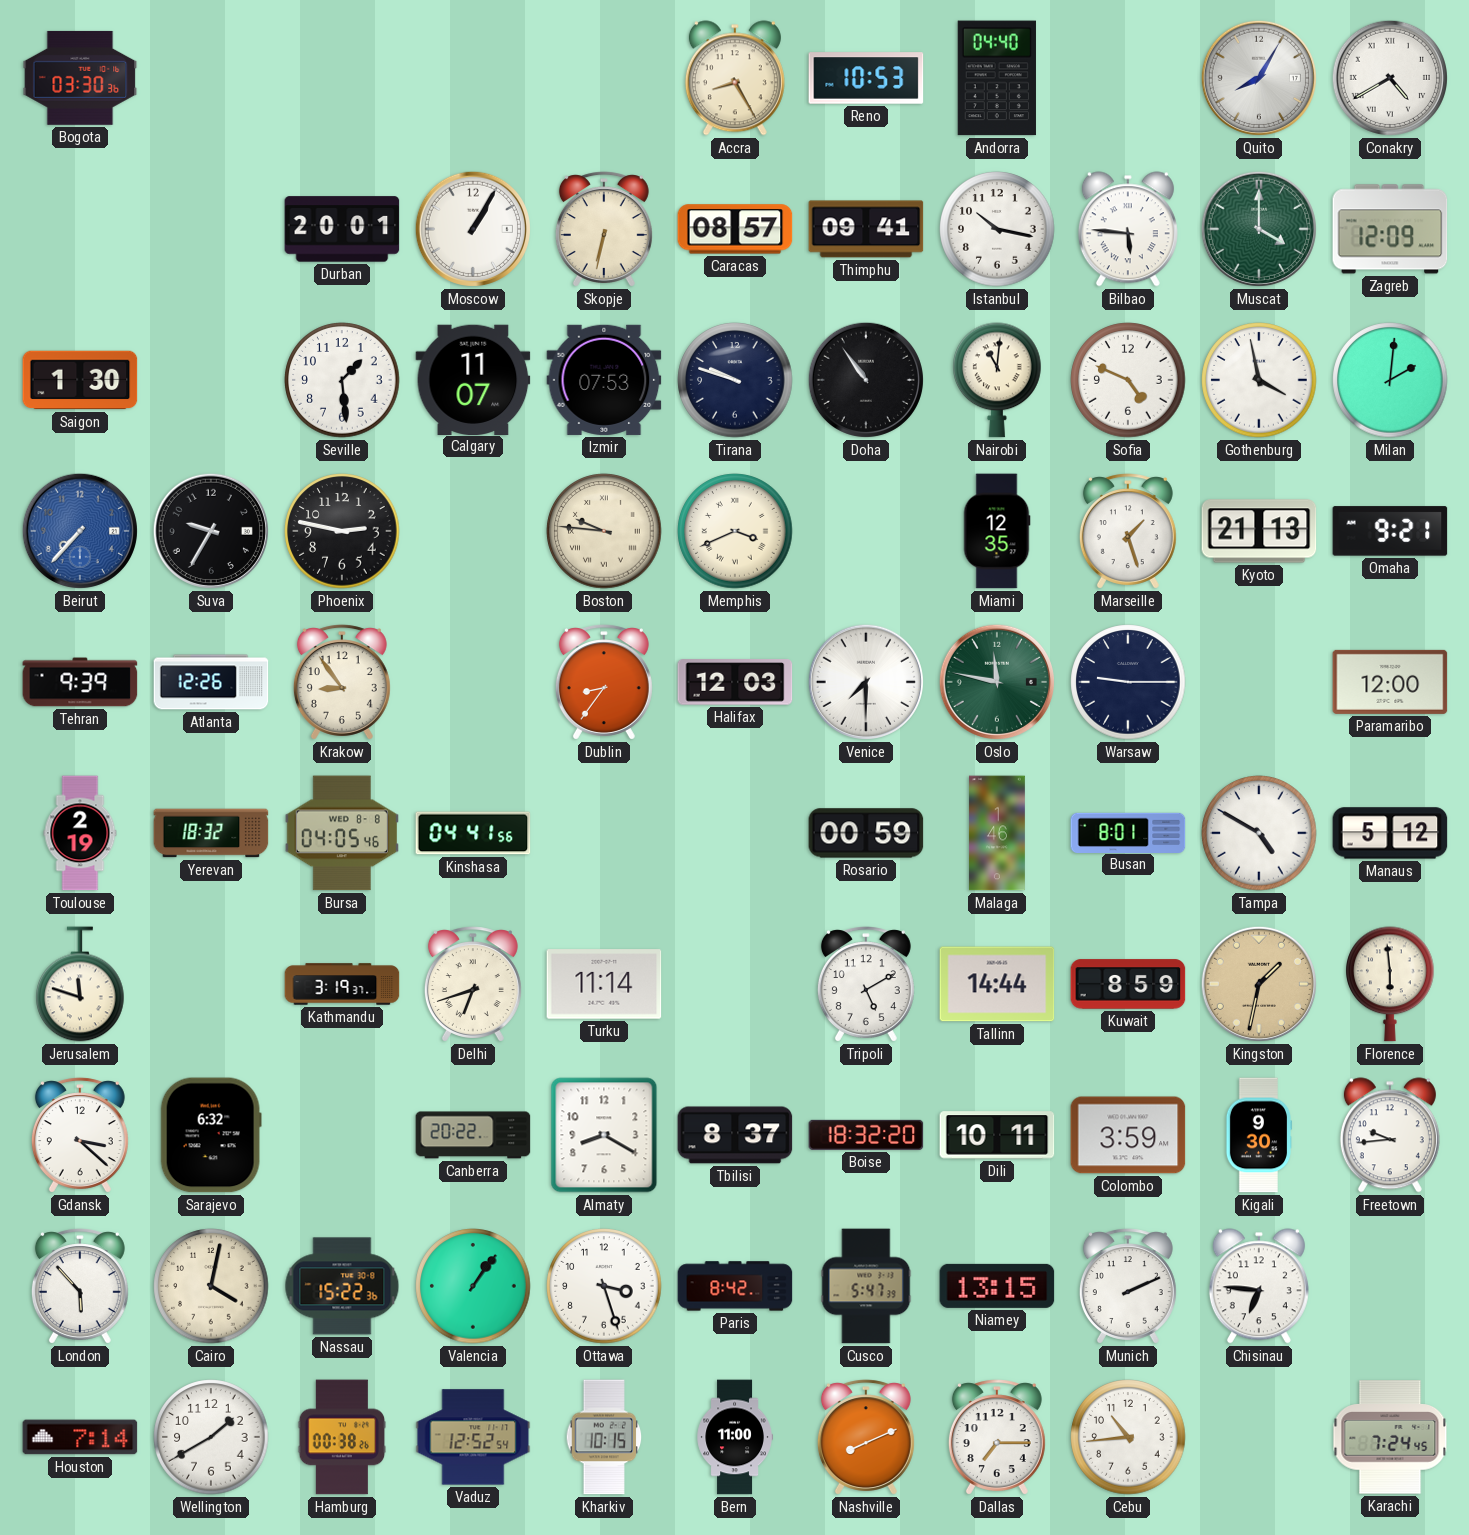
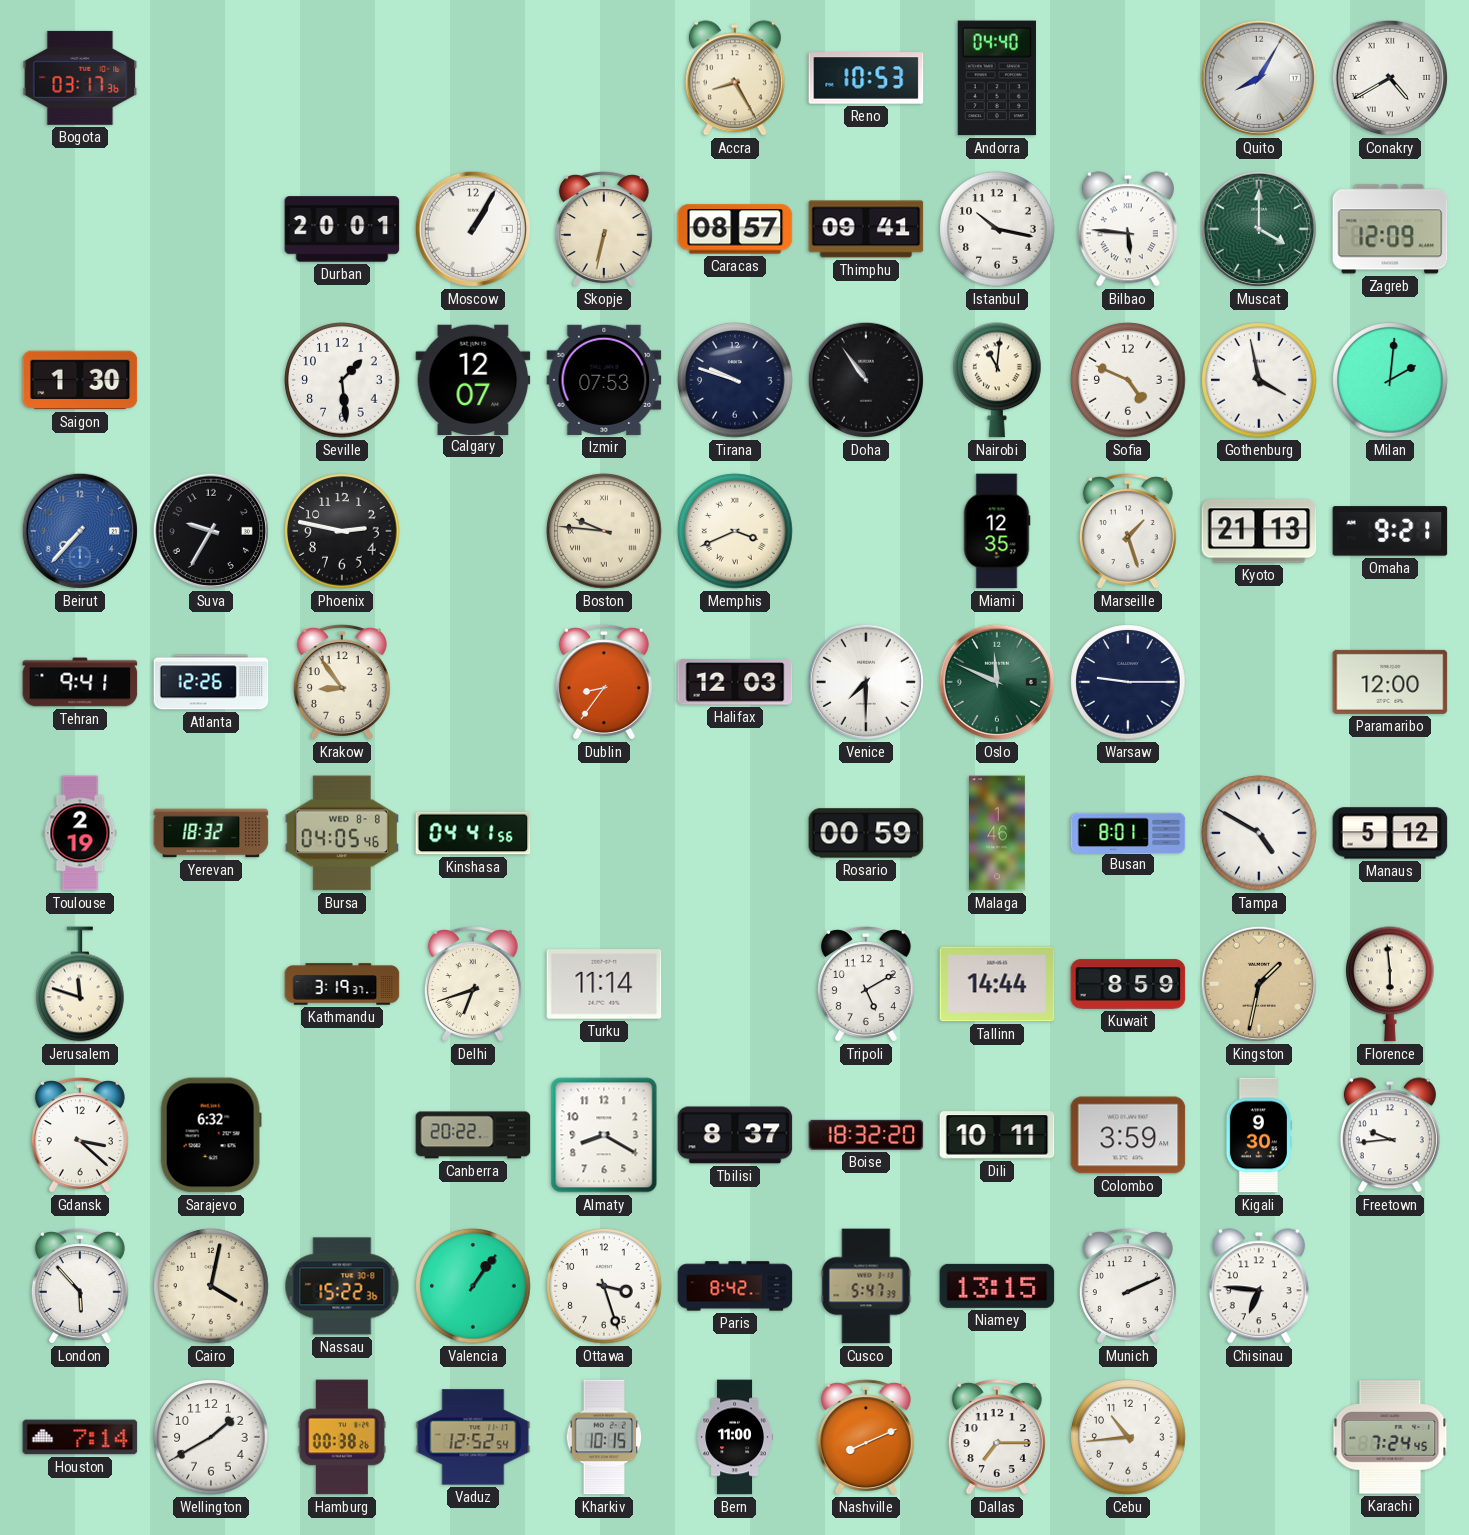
Bogota: 03:30 -> 03:17
Calgary: 11:07 -> 12:07
Tehran: 9:39 -> 9:41
Oslo: 11:47 -> 11:49
